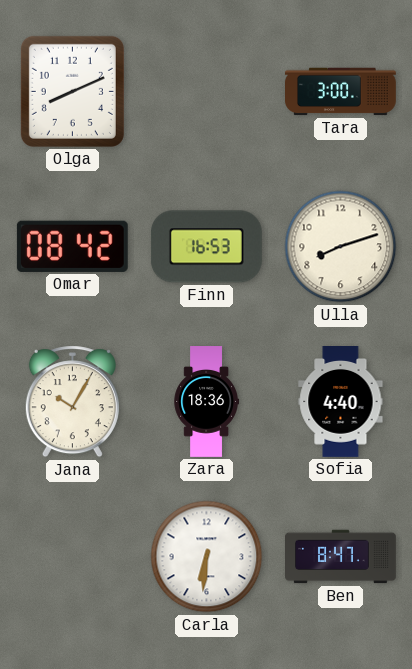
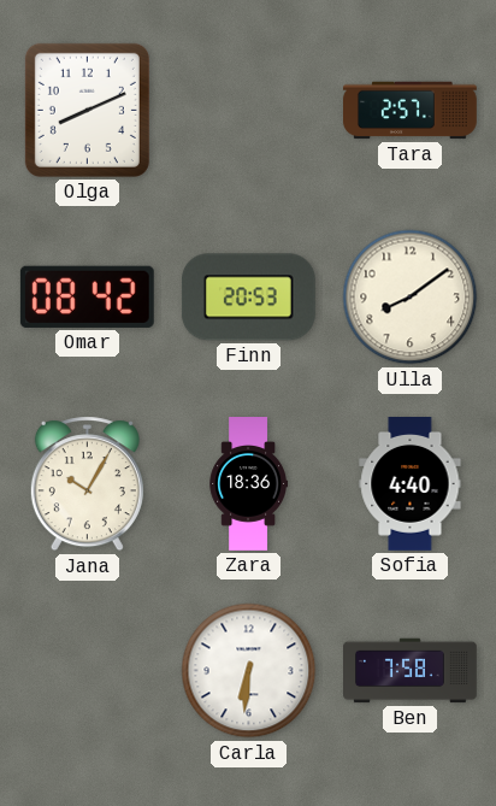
Tara: 3:00 -> 2:57
Finn: 16:53 -> 20:53
Ulla: 8:12 -> 8:09
Ben: 8:47 -> 7:58
